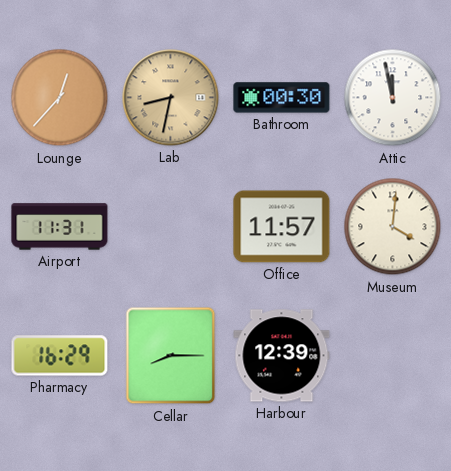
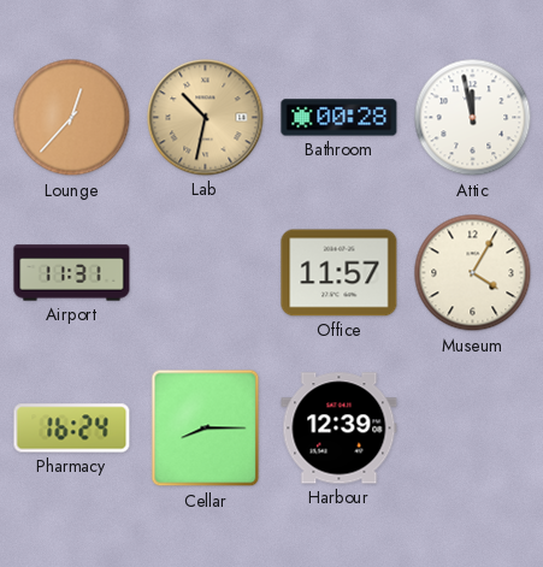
Lab: 8:32 -> 10:32
Bathroom: 00:30 -> 00:28
Museum: 4:01 -> 4:05
Pharmacy: 16:29 -> 16:24
